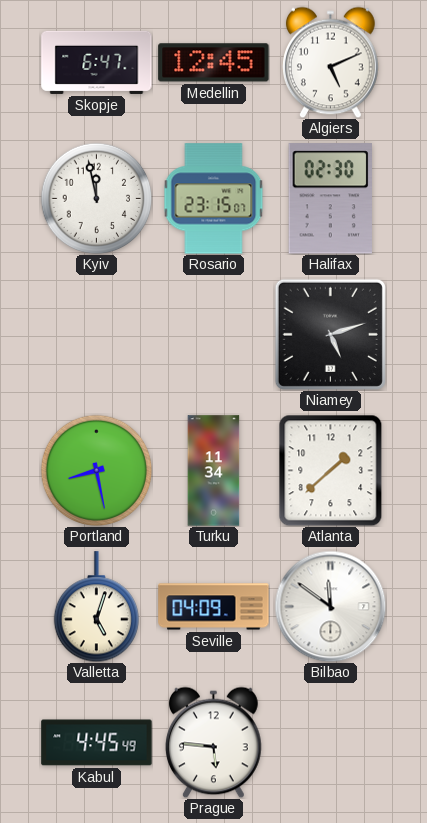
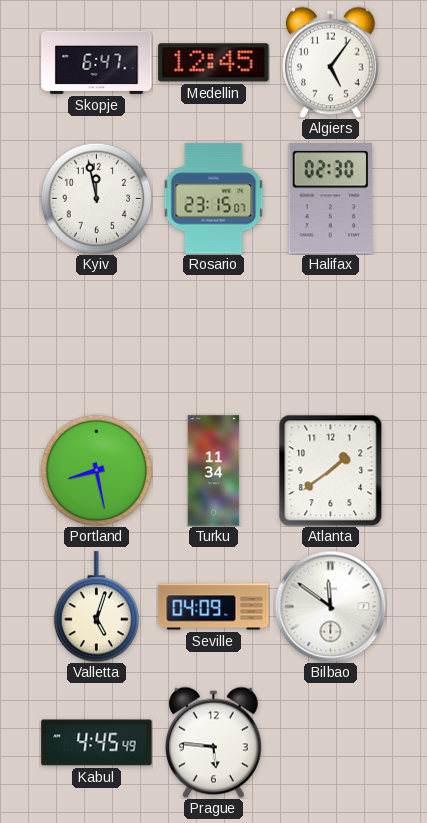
Algiers: 5:11 -> 5:06
Niamey: 5:12 -> none
Atlanta: 1:38 -> 1:39
